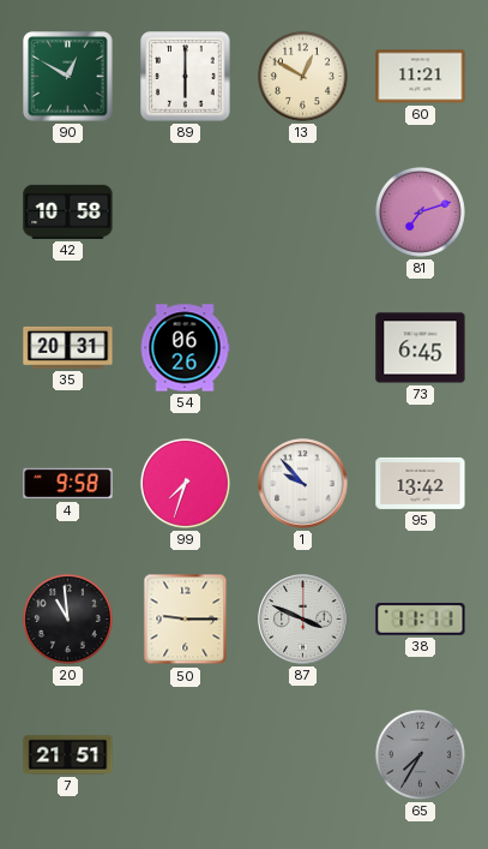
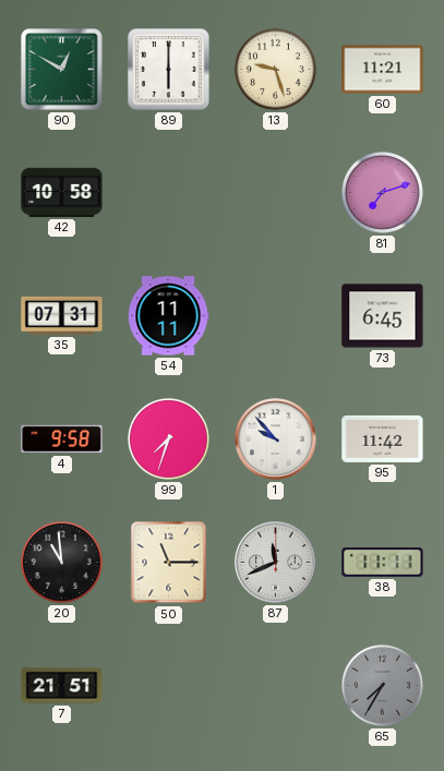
13: 12:50 -> 9:27
35: 20:31 -> 07:31
54: 06:26 -> 11:11
95: 13:42 -> 11:42
50: 9:15 -> 11:15
87: 3:49 -> 11:41
